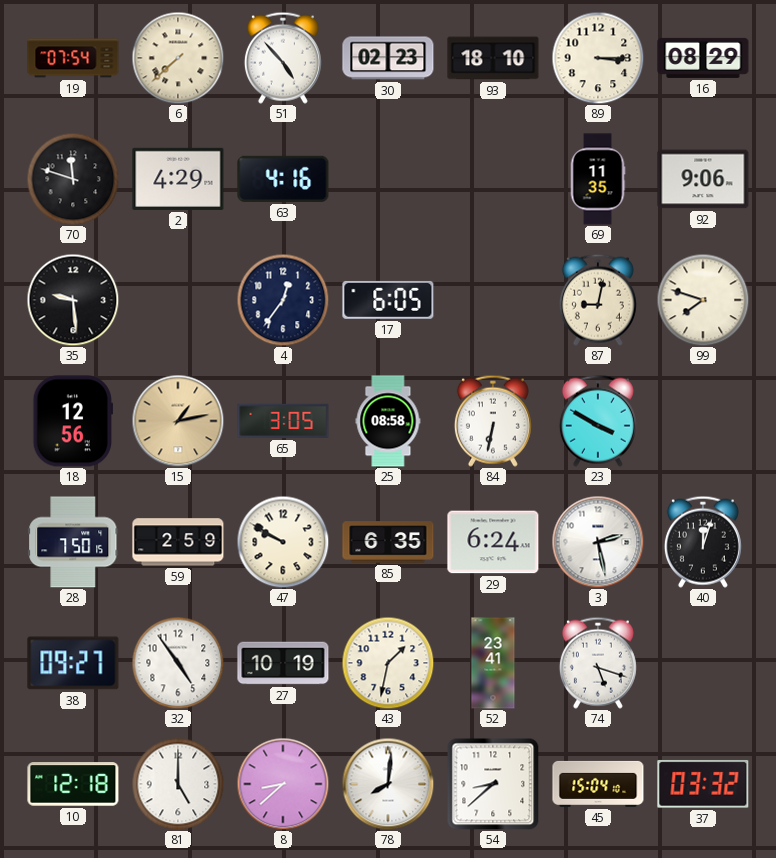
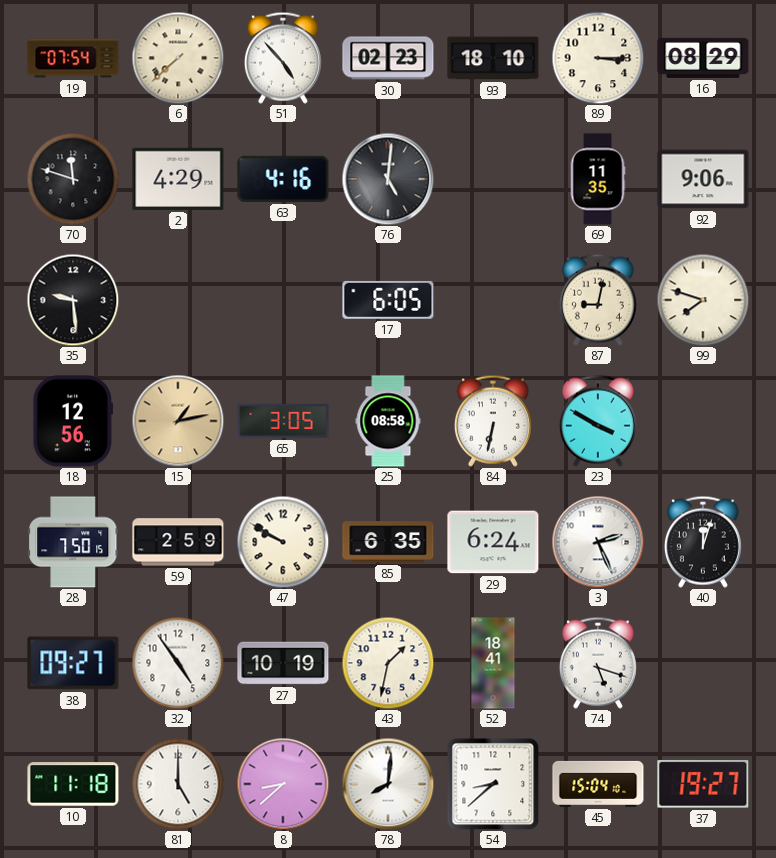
76: none -> 5:01
4: 12:36 -> none
3: 2:28 -> 2:26
52: 23:41 -> 18:41
10: 12:18 -> 11:18
37: 03:32 -> 19:27
